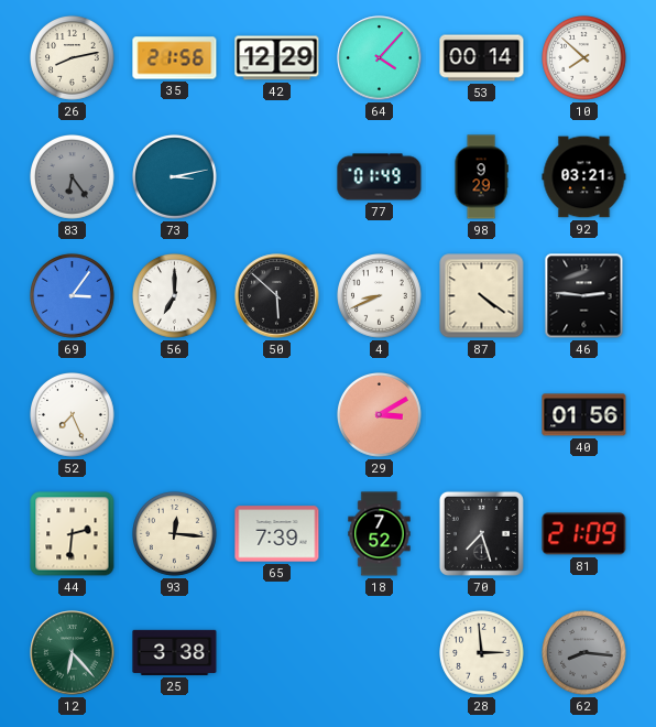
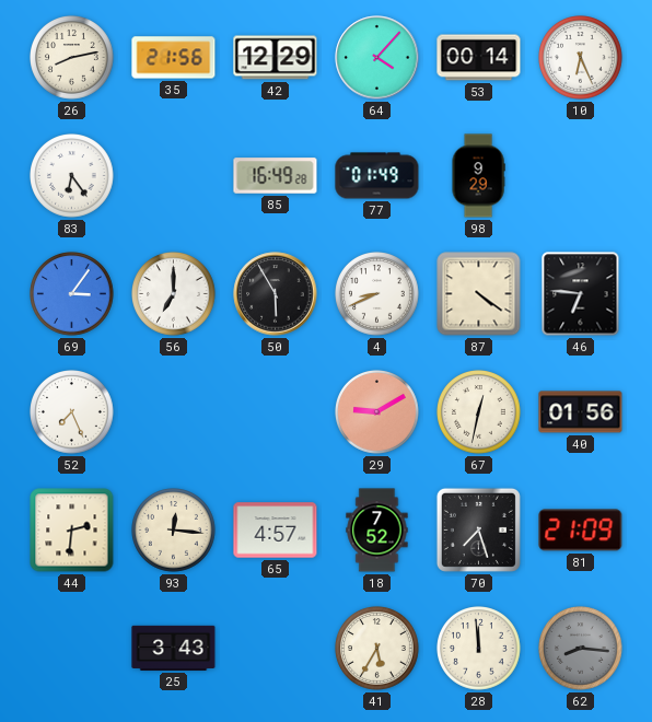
10: 7:52 -> 6:26
83 dial: grey -> white
73: 3:13 -> none
85: none -> 16:49
92: 03:21 -> none
50: 5:52 -> 5:55
46: 2:46 -> 6:46
29: 3:10 -> 9:10
67: none -> 12:32
65: 7:39 -> 4:57
12: 6:23 -> none
25: 3:38 -> 3:43
41: none -> 5:35
28: 2:59 -> 11:59
